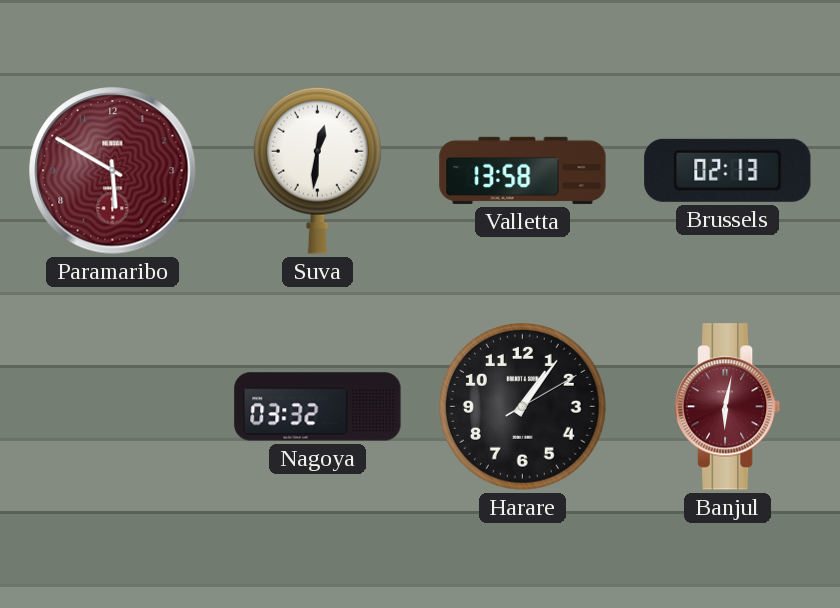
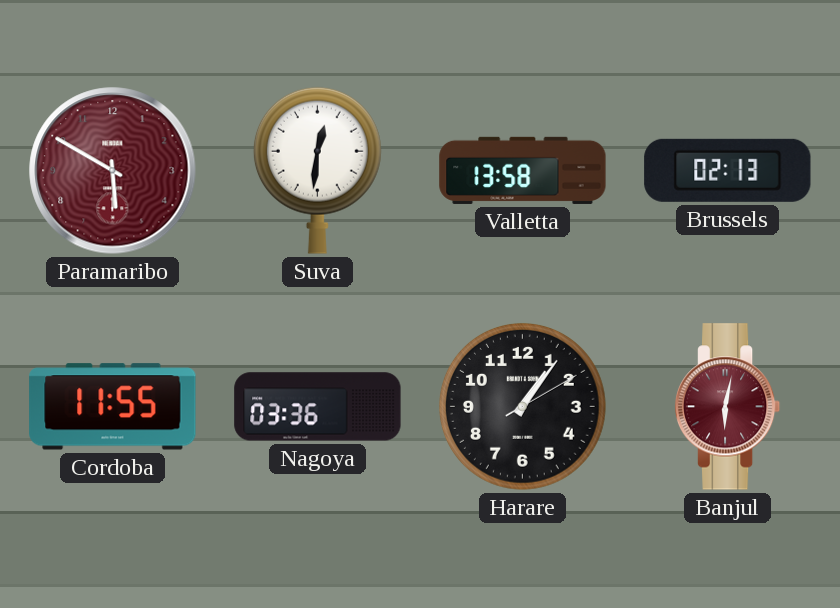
Cordoba: none -> 11:55
Nagoya: 03:32 -> 03:36
